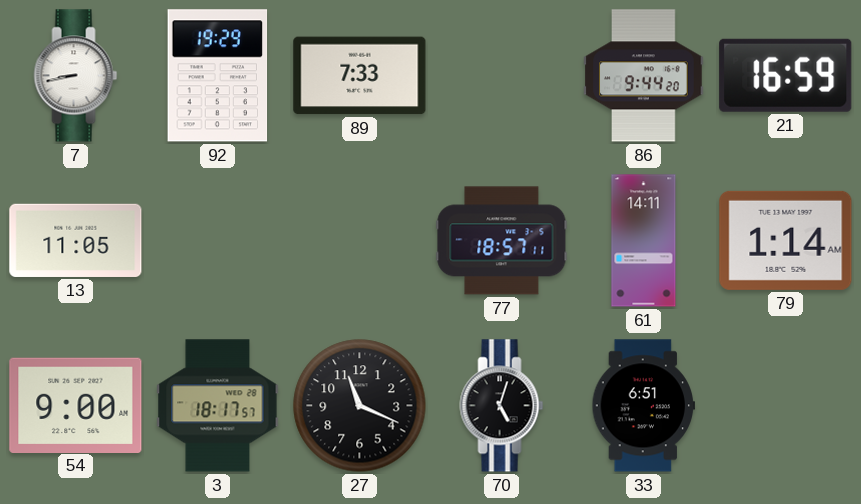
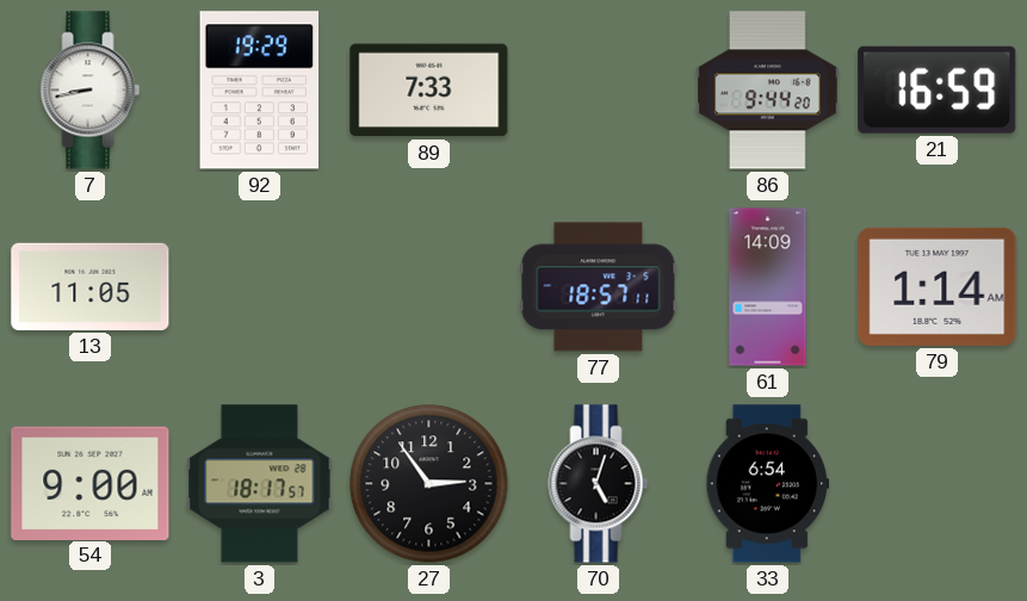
61: 14:11 -> 14:09
27: 11:19 -> 2:54
33: 6:51 -> 6:54
